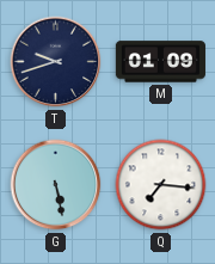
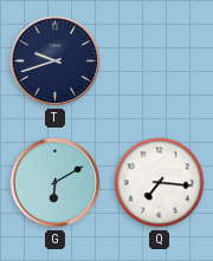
M: 01:09 -> none
G: 5:28 -> 6:10
